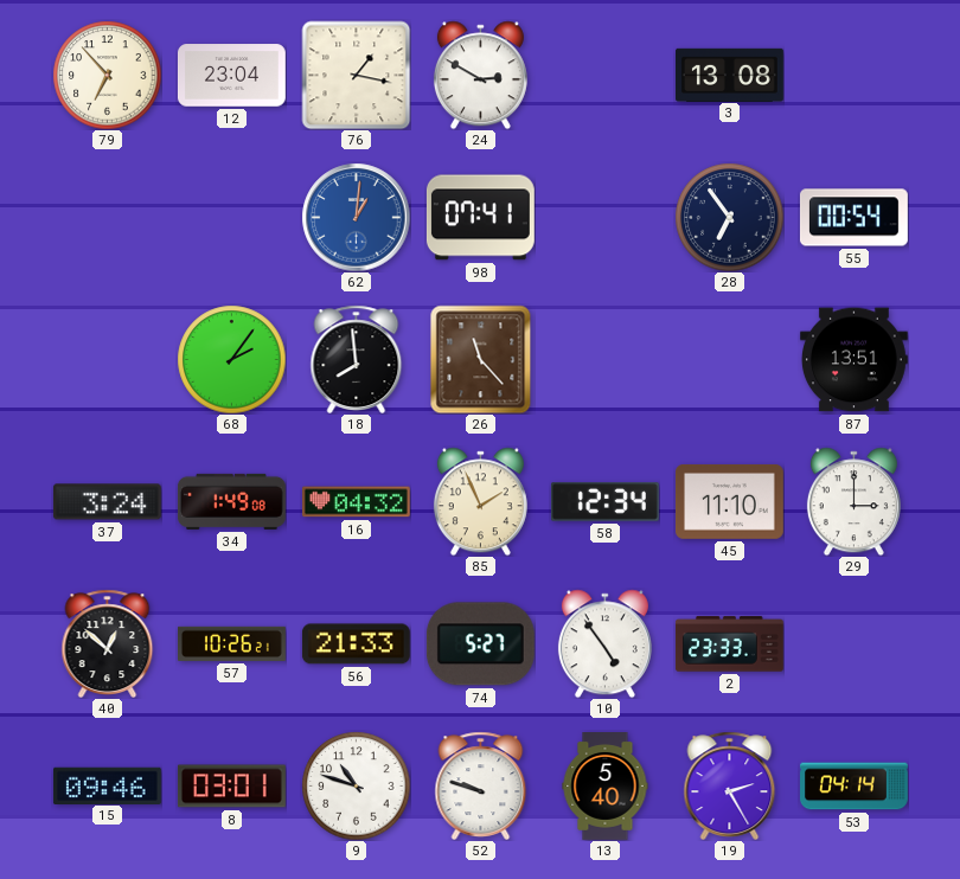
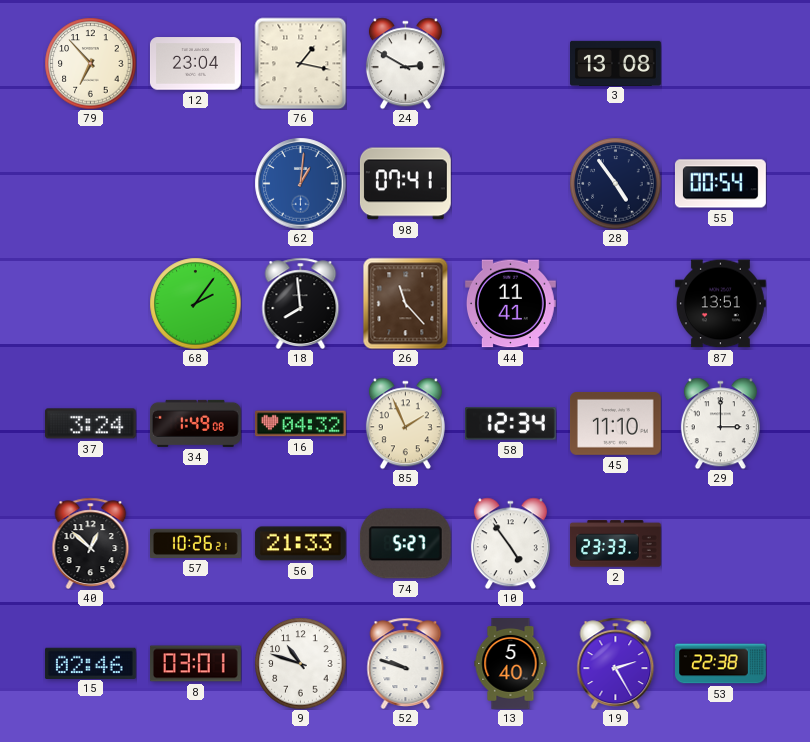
28: 6:54 -> 4:54
44: none -> 11:41
15: 09:46 -> 02:46
53: 04:14 -> 22:38
